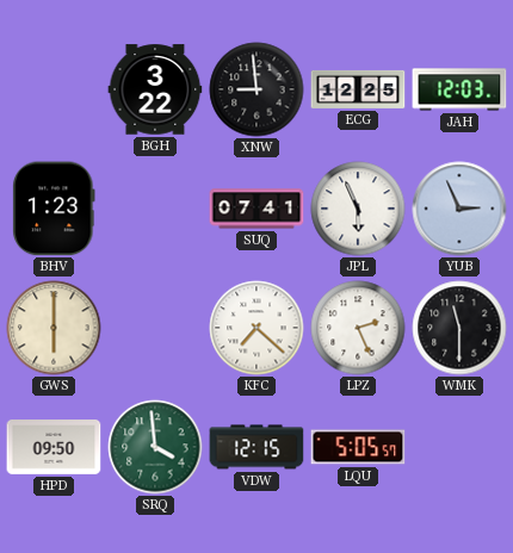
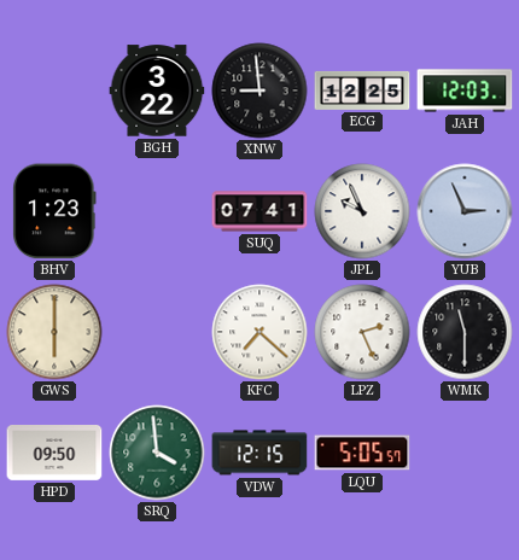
JPL: 5:56 -> 9:56
